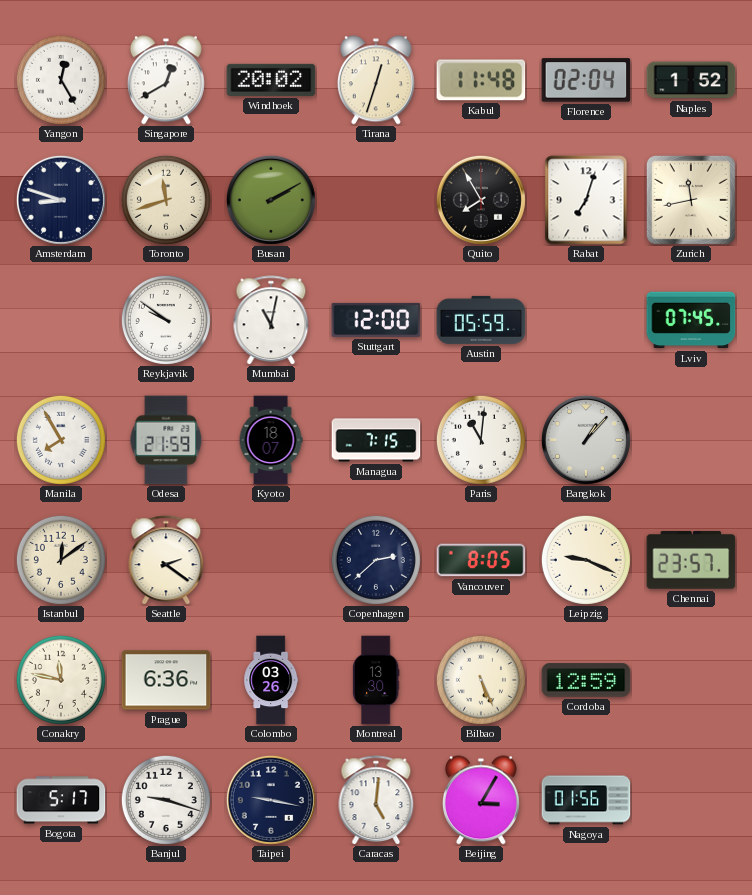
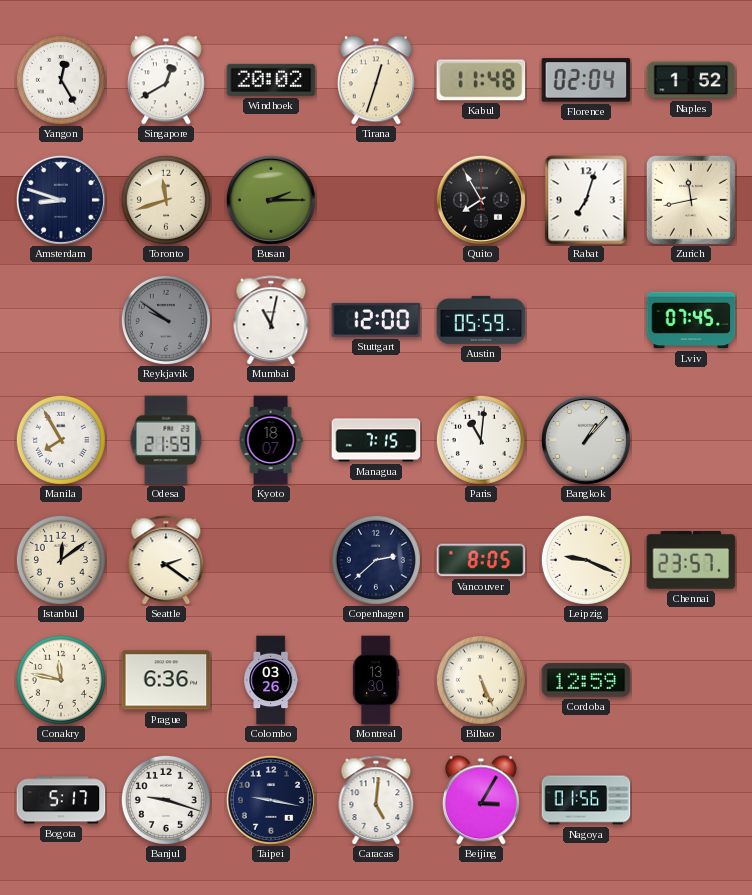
Busan: 2:10 -> 2:15
Reykjavik dial: white -> grey
